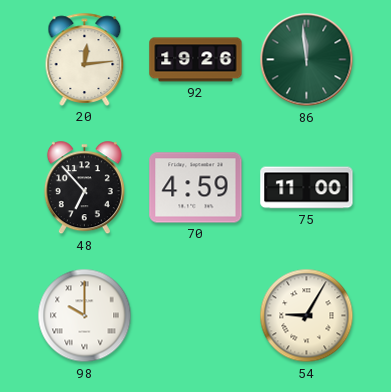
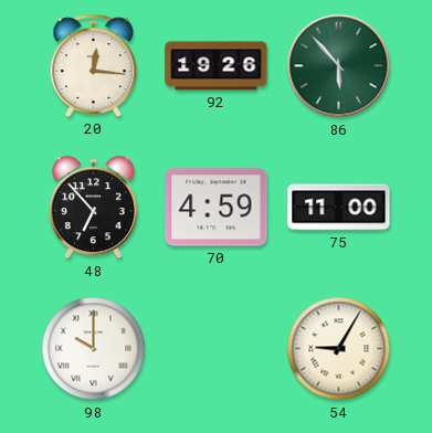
20: 12:14 -> 12:16
86: 11:59 -> 5:53
